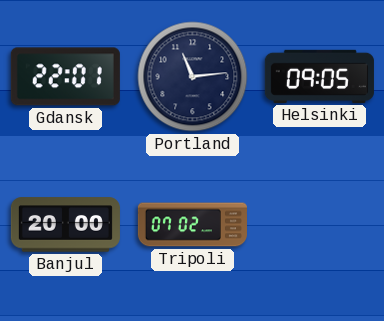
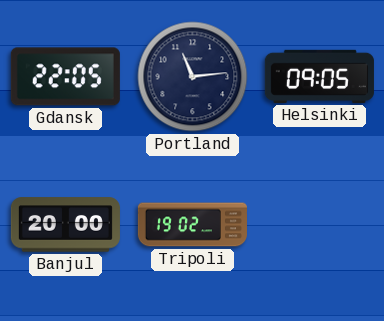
Gdansk: 22:01 -> 22:05
Tripoli: 07:02 -> 19:02
